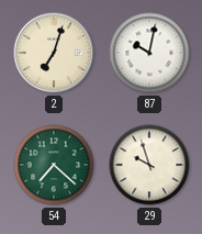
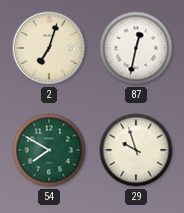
87: 10:02 -> 12:32
54: 7:22 -> 7:50
